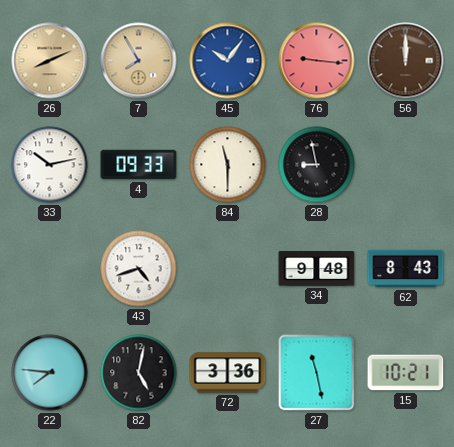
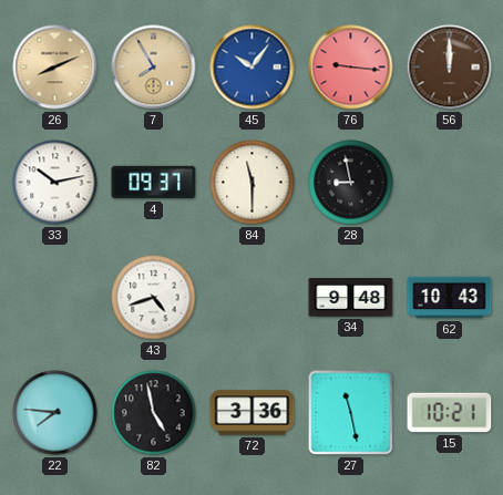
4: 09:33 -> 09:37
62: 8:43 -> 10:43
82: 5:02 -> 4:58
